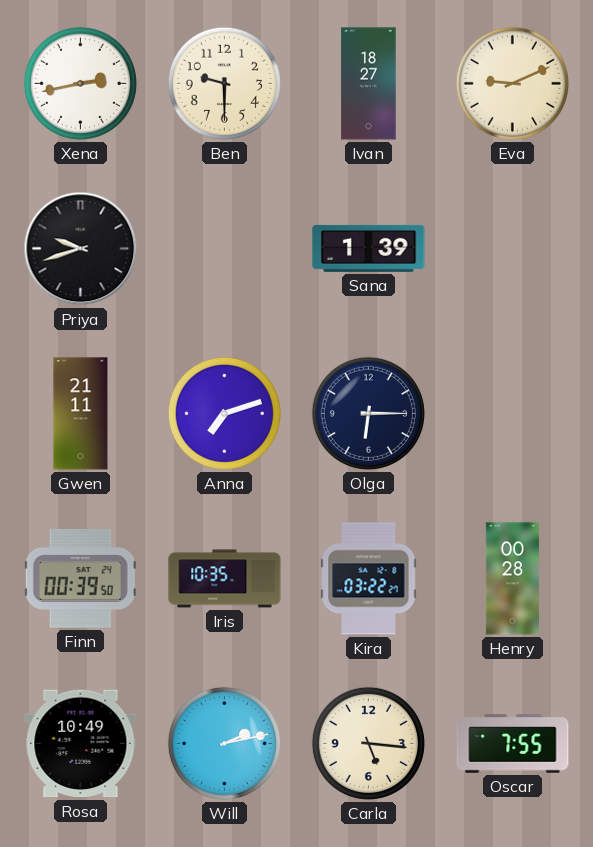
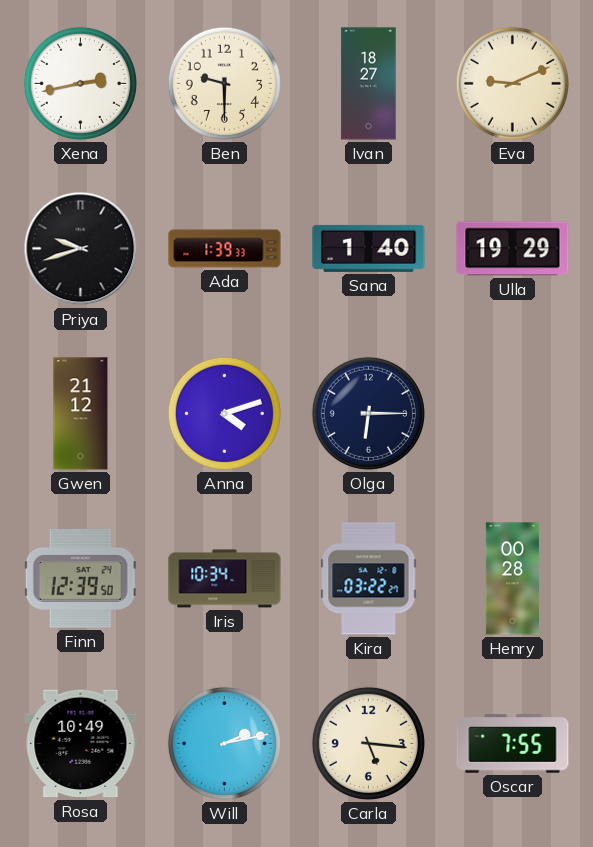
Ada: none -> 1:39
Sana: 1:39 -> 1:40
Ulla: none -> 19:29
Gwen: 21:11 -> 21:12
Anna: 7:12 -> 4:12
Finn: 00:39 -> 12:39
Iris: 10:35 -> 10:34
